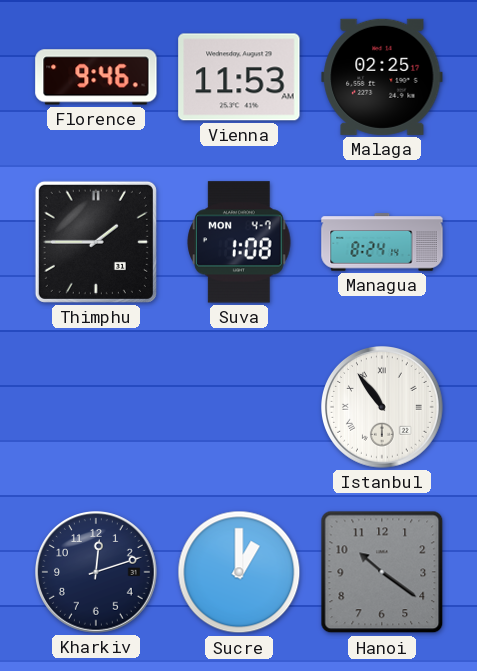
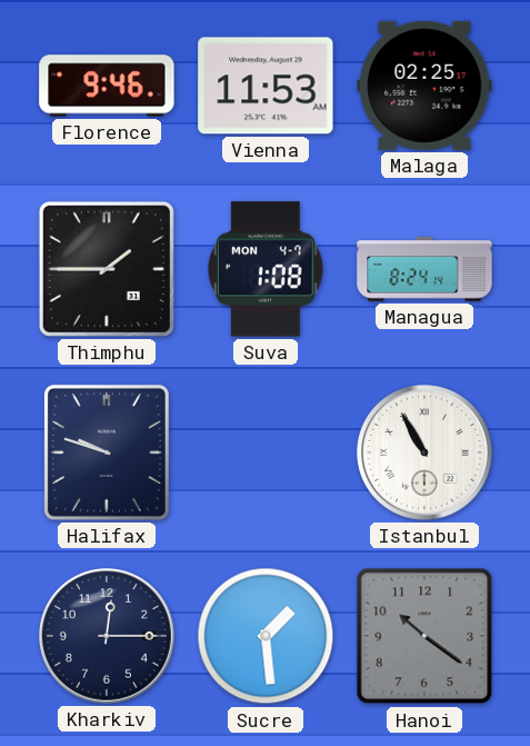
Halifax: none -> 9:48
Istanbul: 10:54 -> 10:55
Kharkiv: 12:12 -> 12:15
Sucre: 1:00 -> 1:29
